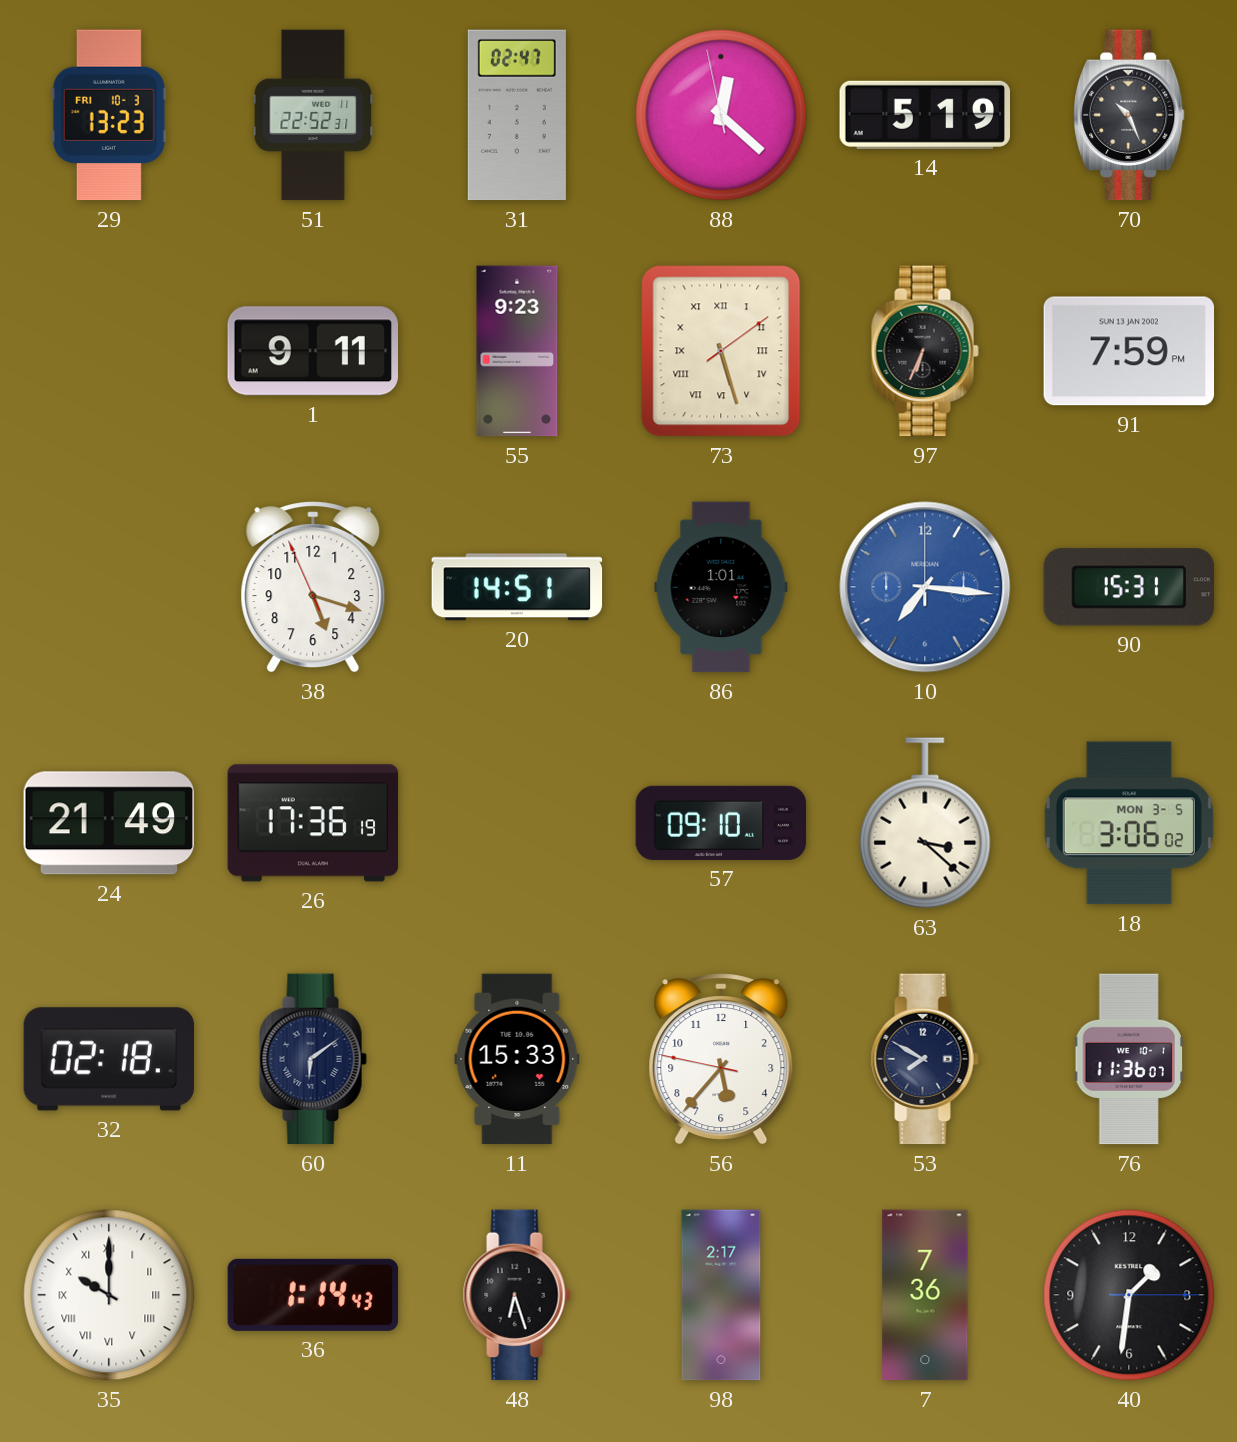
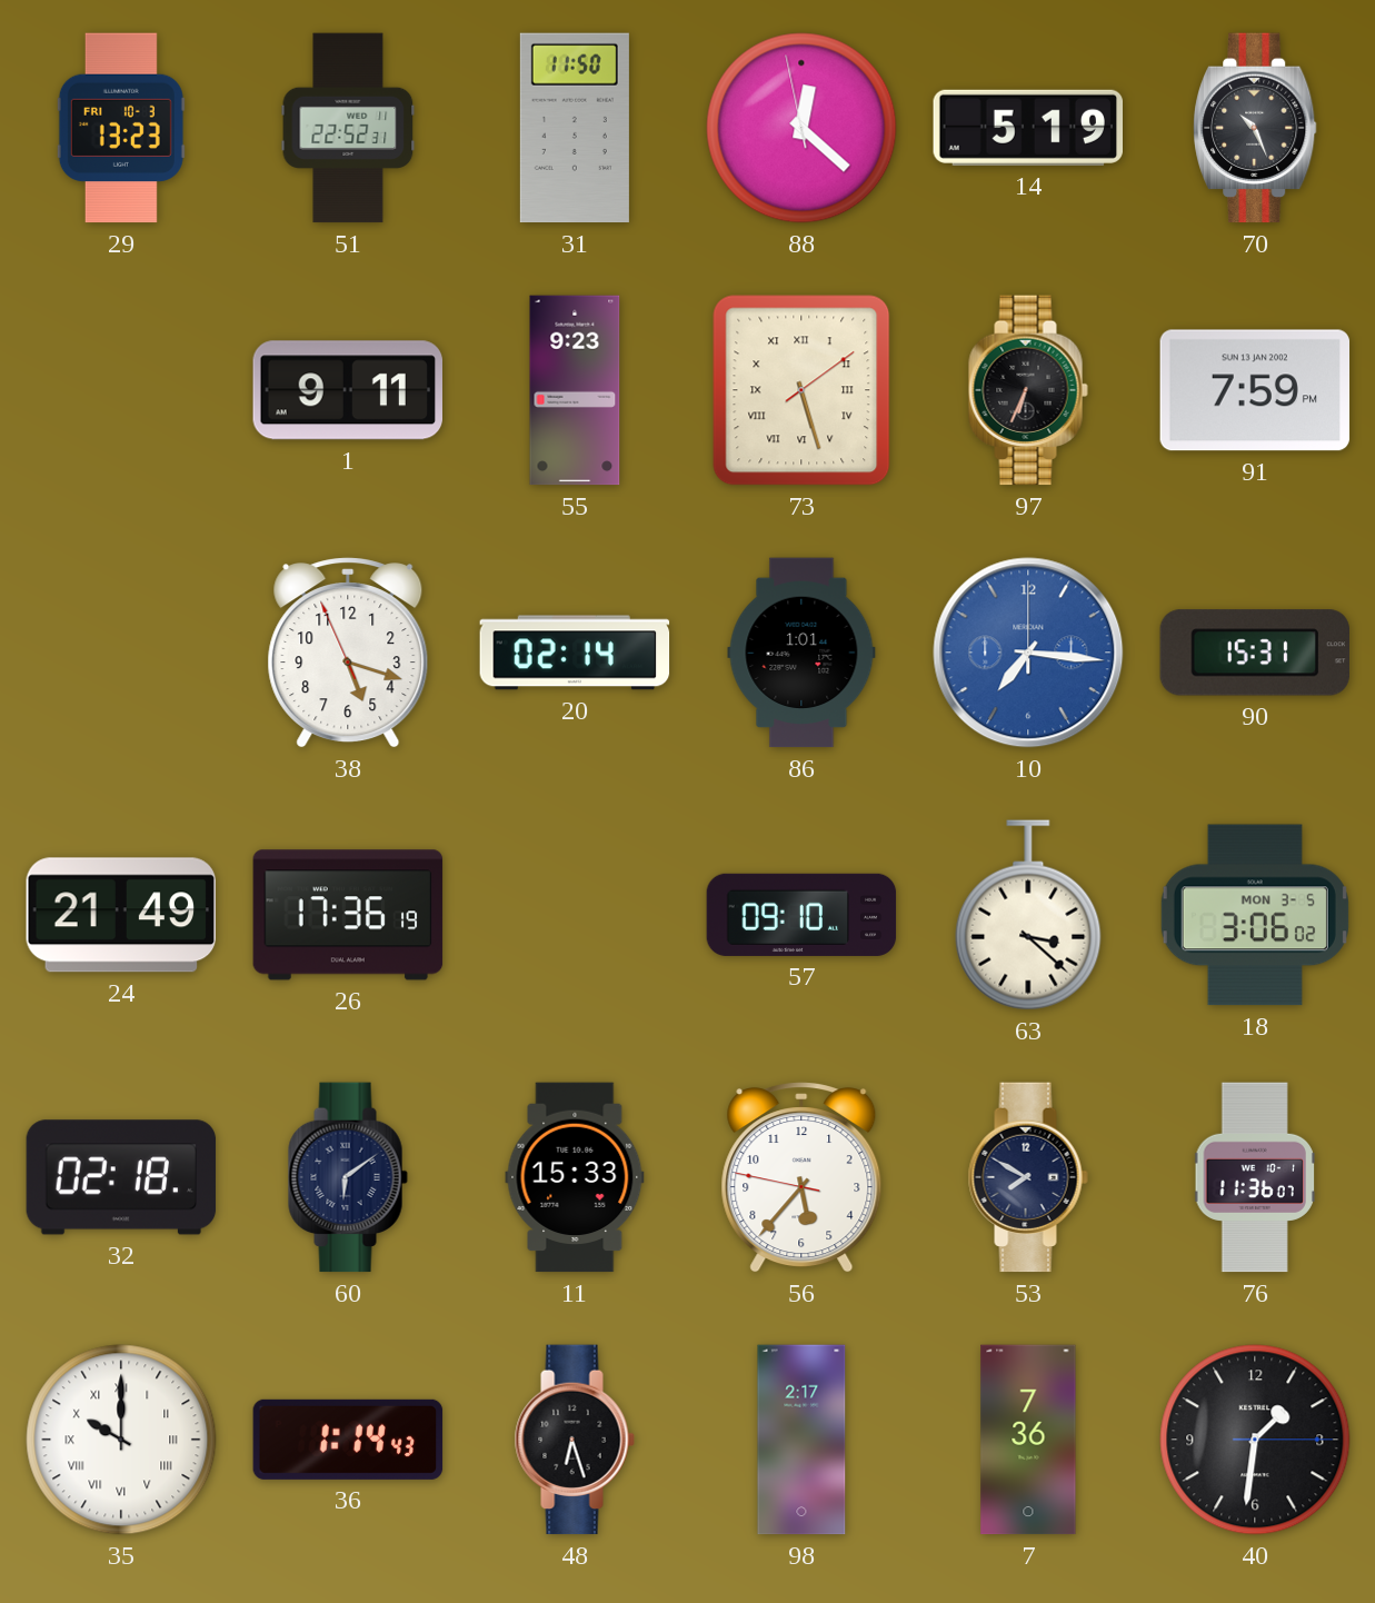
31: 02:47 -> 11:50
20: 14:51 -> 02:14
